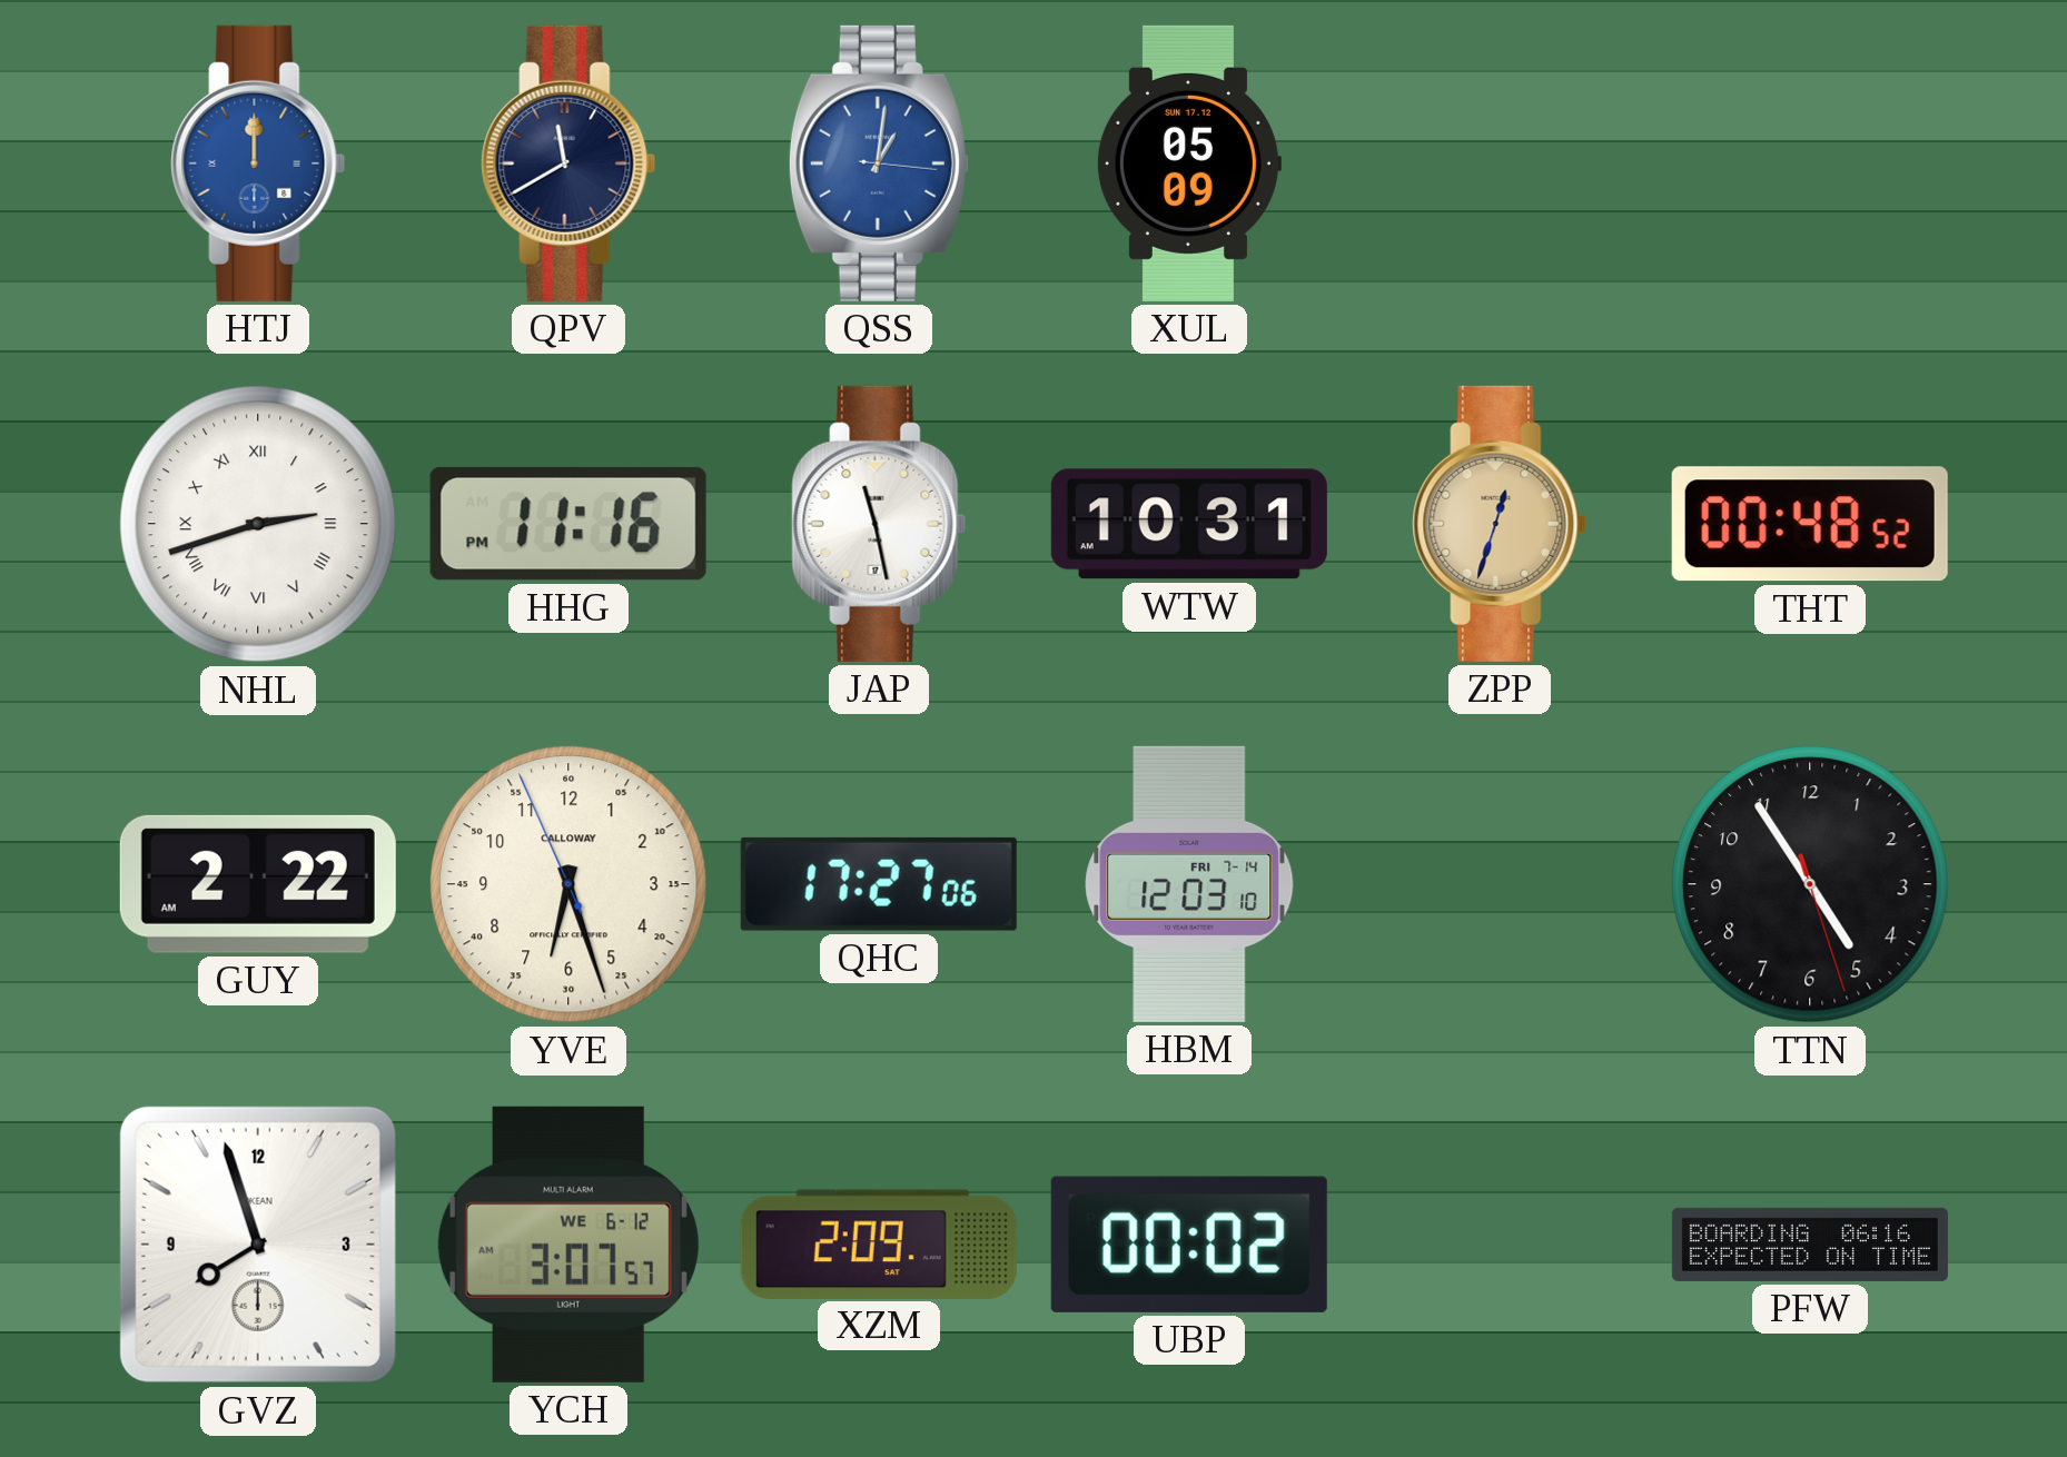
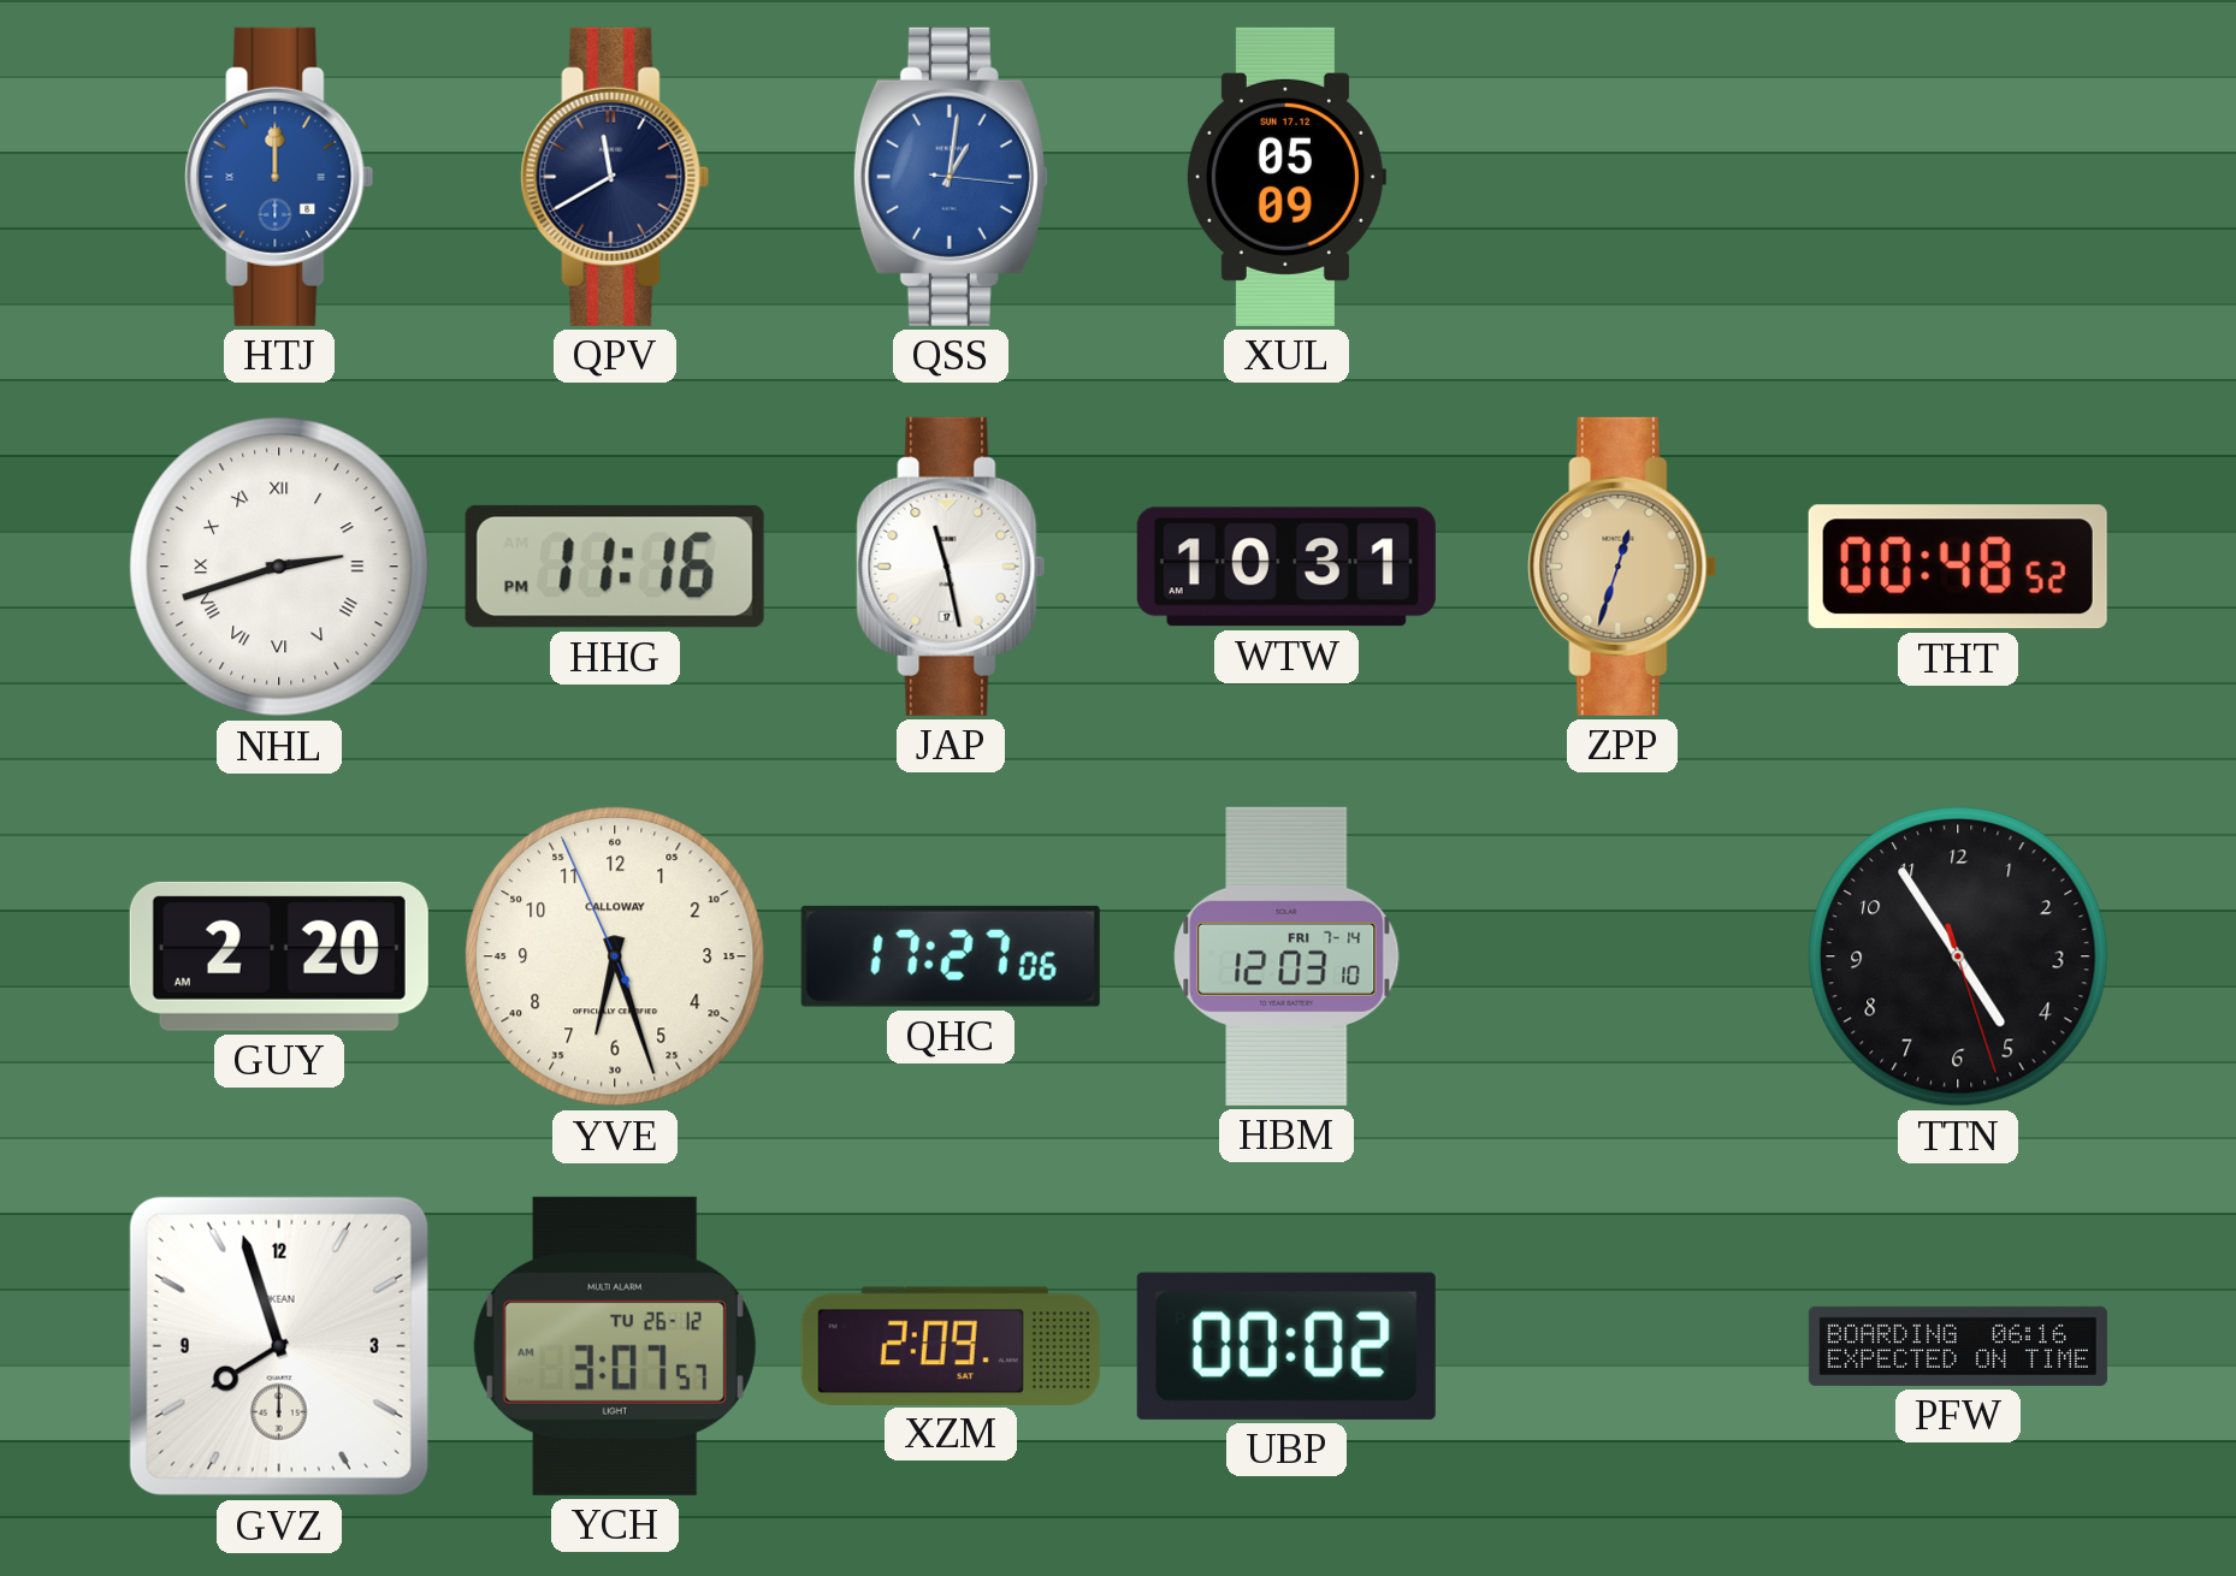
GUY: 2:22 -> 2:20
YCH date: WE 6-12 -> TU 26-12
